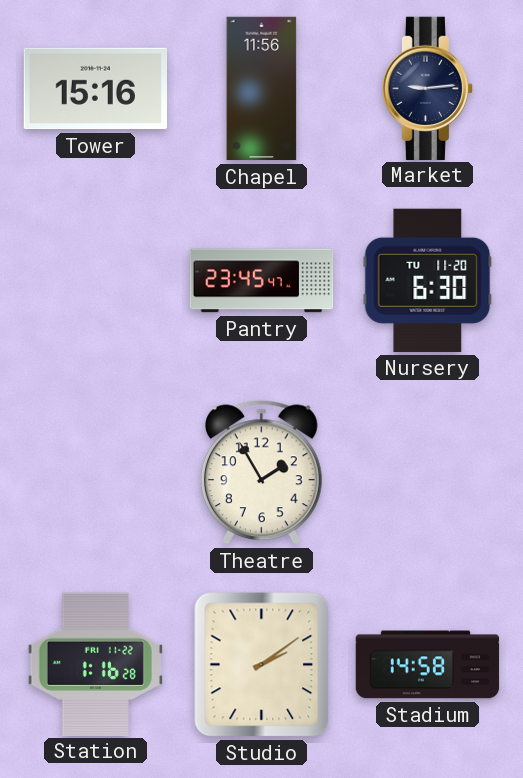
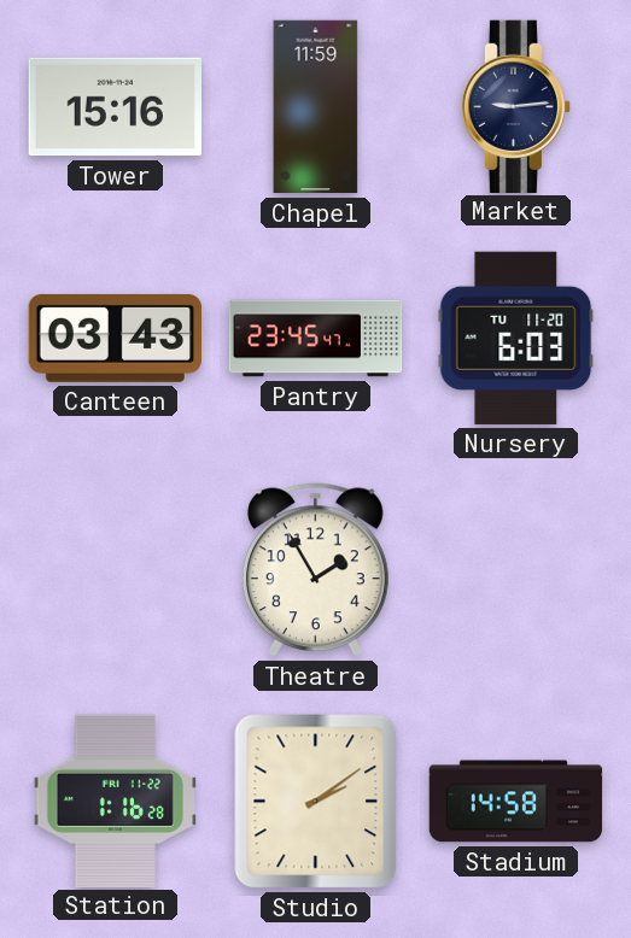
Chapel: 11:56 -> 11:59
Canteen: none -> 03:43
Nursery: 6:30 -> 6:03
